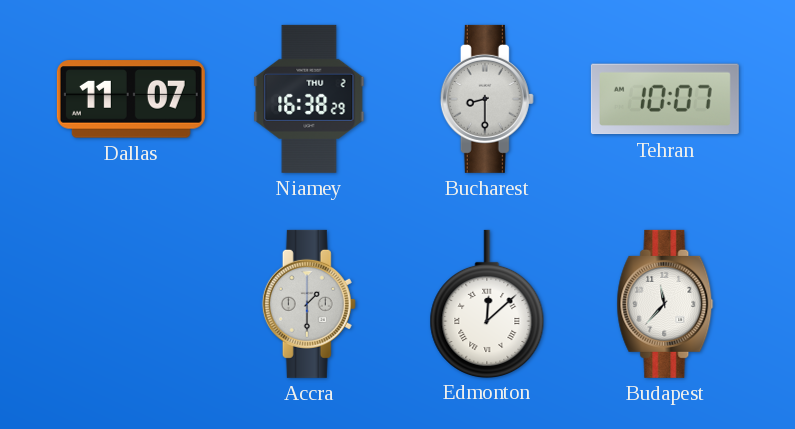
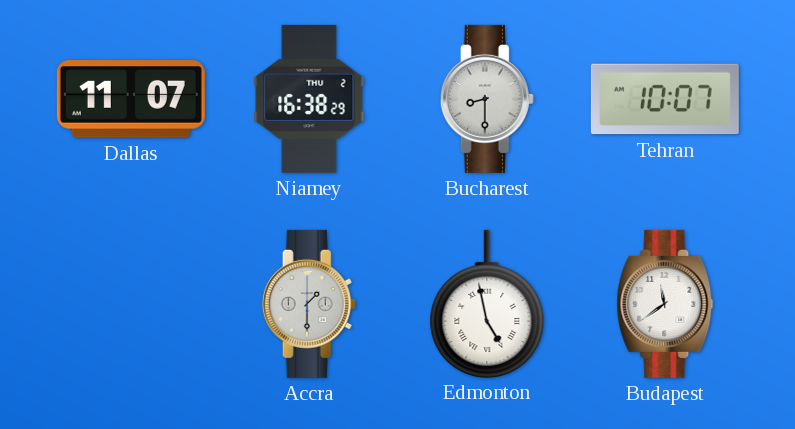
Edmonton: 12:08 -> 4:58
Budapest: 11:37 -> 11:39
